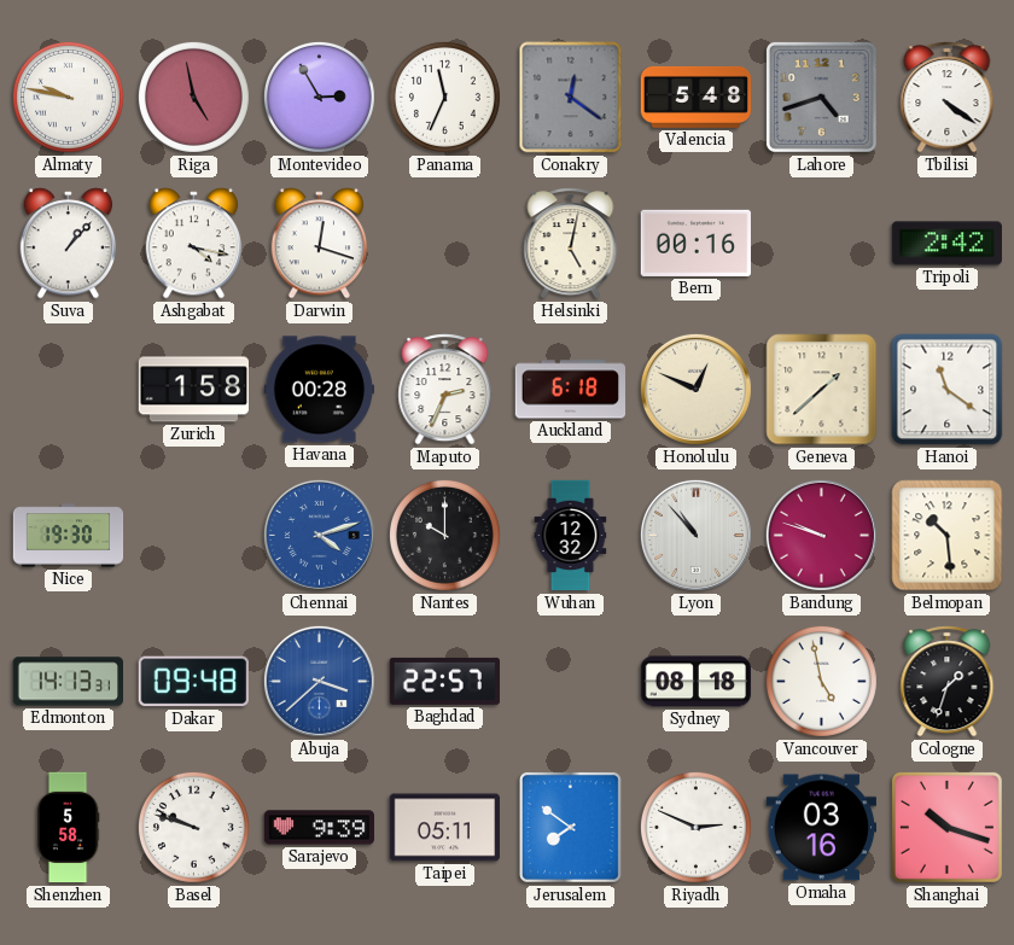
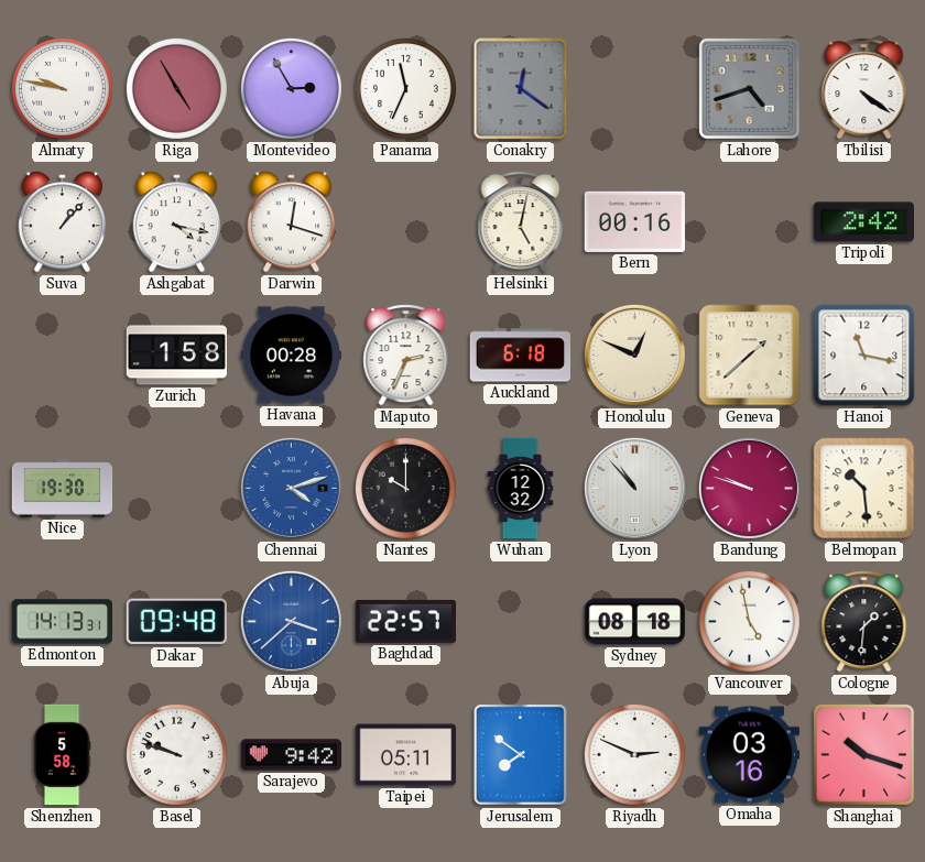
Riga: 4:58 -> 4:55
Valencia: 5:48 -> none
Hanoi: 11:21 -> 11:17
Cologne: 1:33 -> 1:31
Sarajevo: 9:39 -> 9:42
